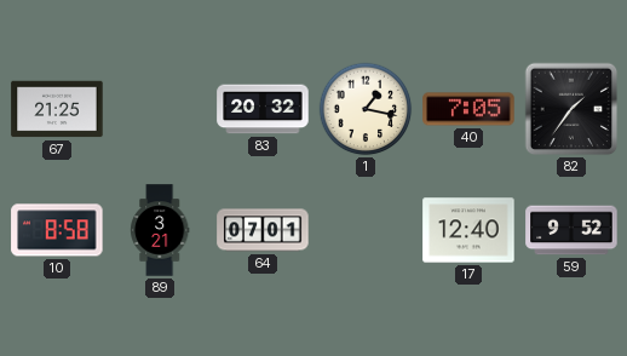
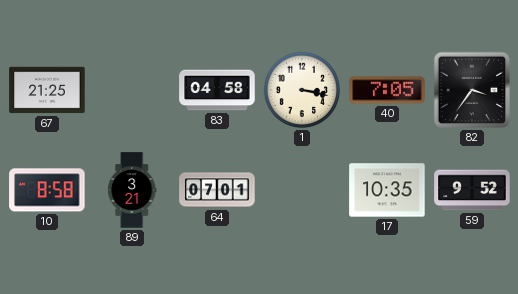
83: 20:32 -> 04:58
1: 1:17 -> 3:17
82: 1:36 -> 3:36
17: 12:40 -> 10:35
